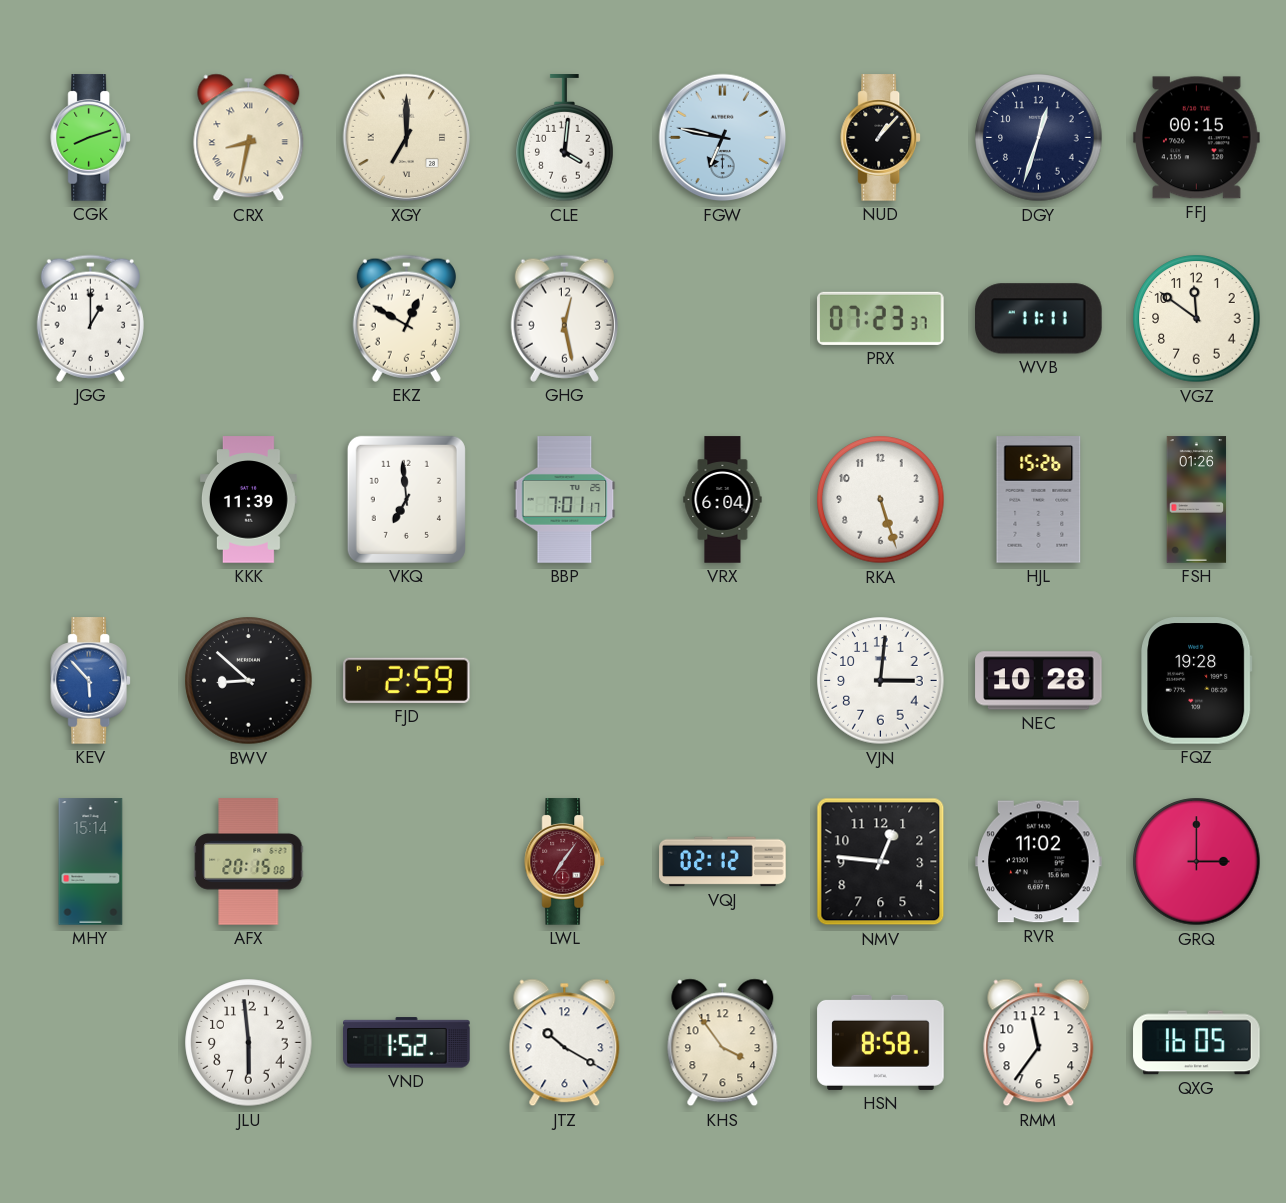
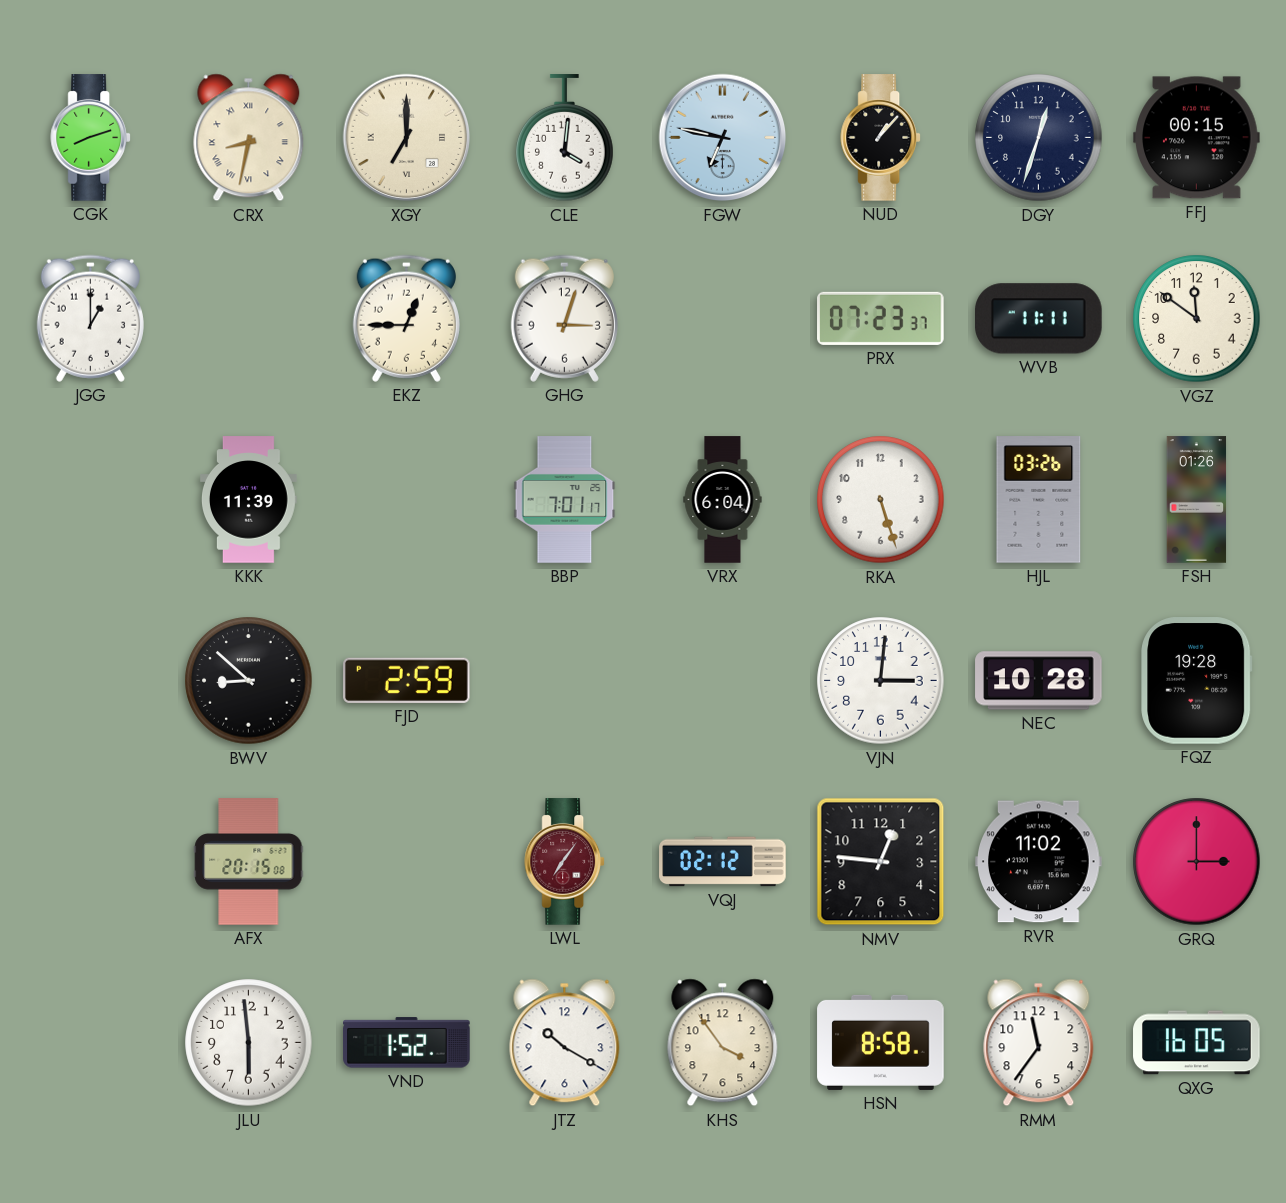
EKZ: 12:50 -> 12:45
GHG: 12:28 -> 3:03
VKQ: 6:59 -> none
HJL: 15:26 -> 03:26
KEV: 5:53 -> none
MHY: 15:14 -> none
